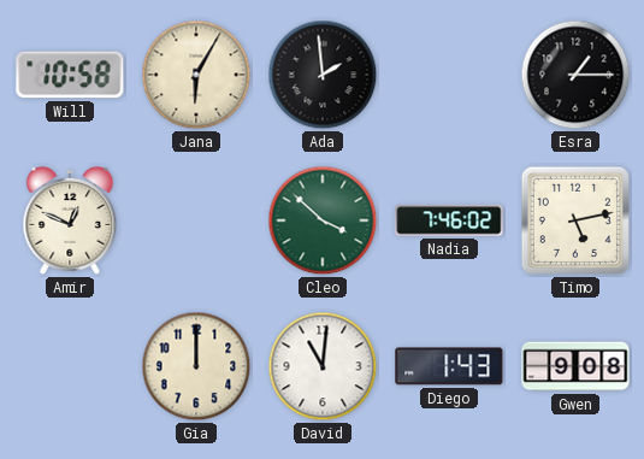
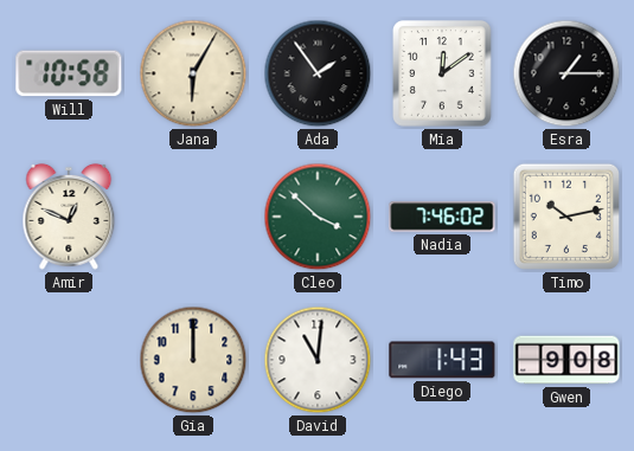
Ada: 1:59 -> 1:54
Mia: none -> 12:09
Timo: 5:13 -> 10:13
